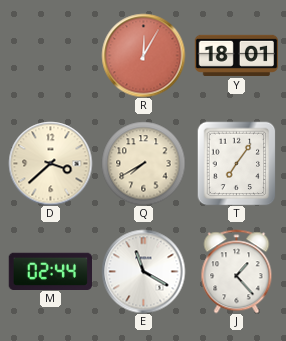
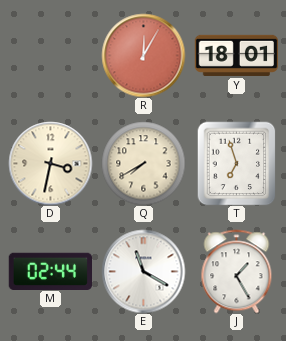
D: 3:38 -> 3:32
T: 7:06 -> 6:57
J: 1:23 -> 1:25
